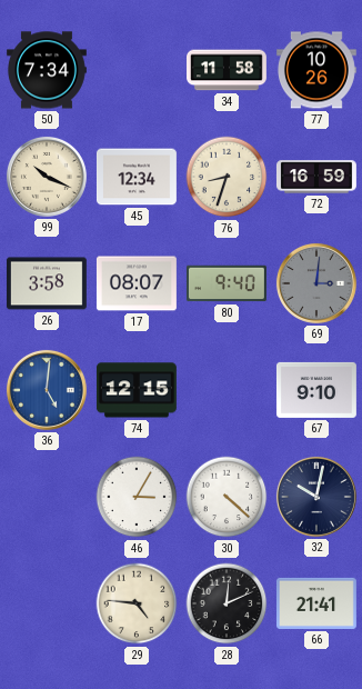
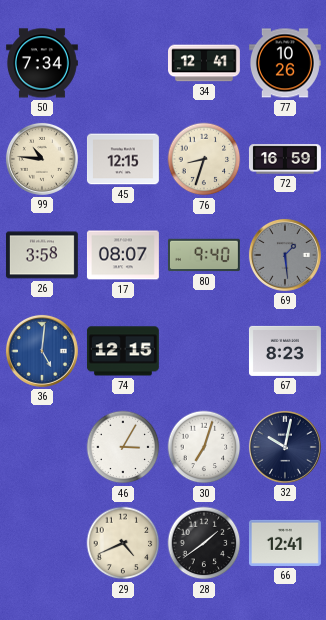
34: 11:58 -> 12:41
99: 10:19 -> 10:46
45: 12:34 -> 12:15
69: 3:01 -> 1:29
67: 9:10 -> 8:23
30: 4:22 -> 7:03
29: 4:46 -> 4:41
28: 12:11 -> 1:39
66: 21:41 -> 12:41
